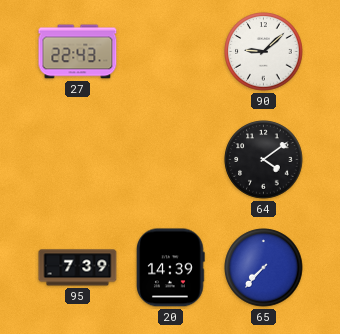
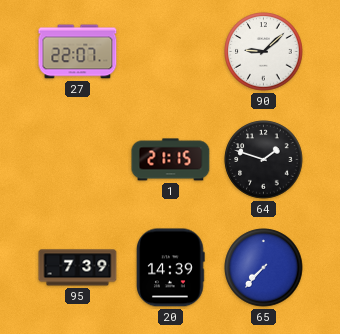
27: 22:43 -> 22:07
1: none -> 21:15
64: 4:09 -> 1:48
